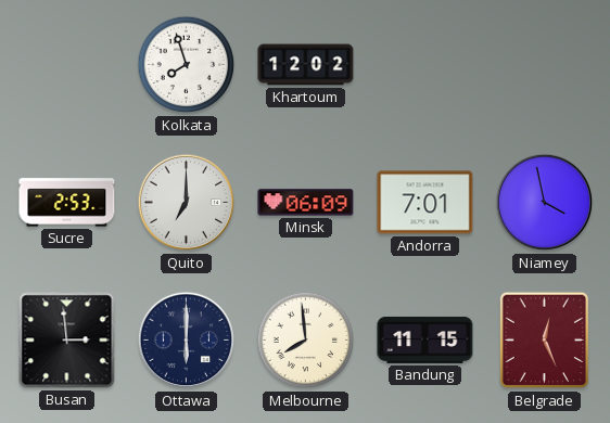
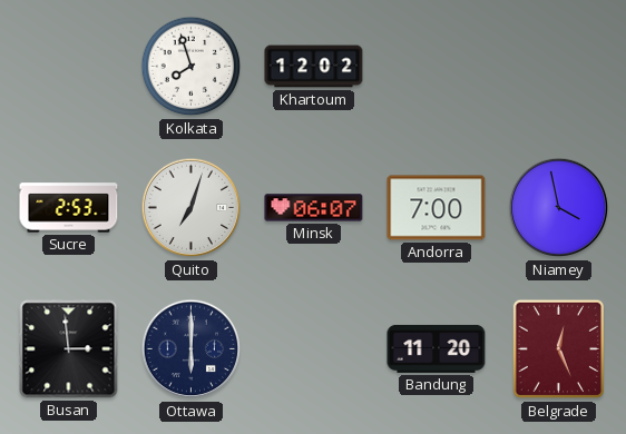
Quito: 7:00 -> 7:03
Minsk: 06:09 -> 06:07
Andorra: 7:01 -> 7:00
Melbourne: 7:59 -> none
Bandung: 11:15 -> 11:20
